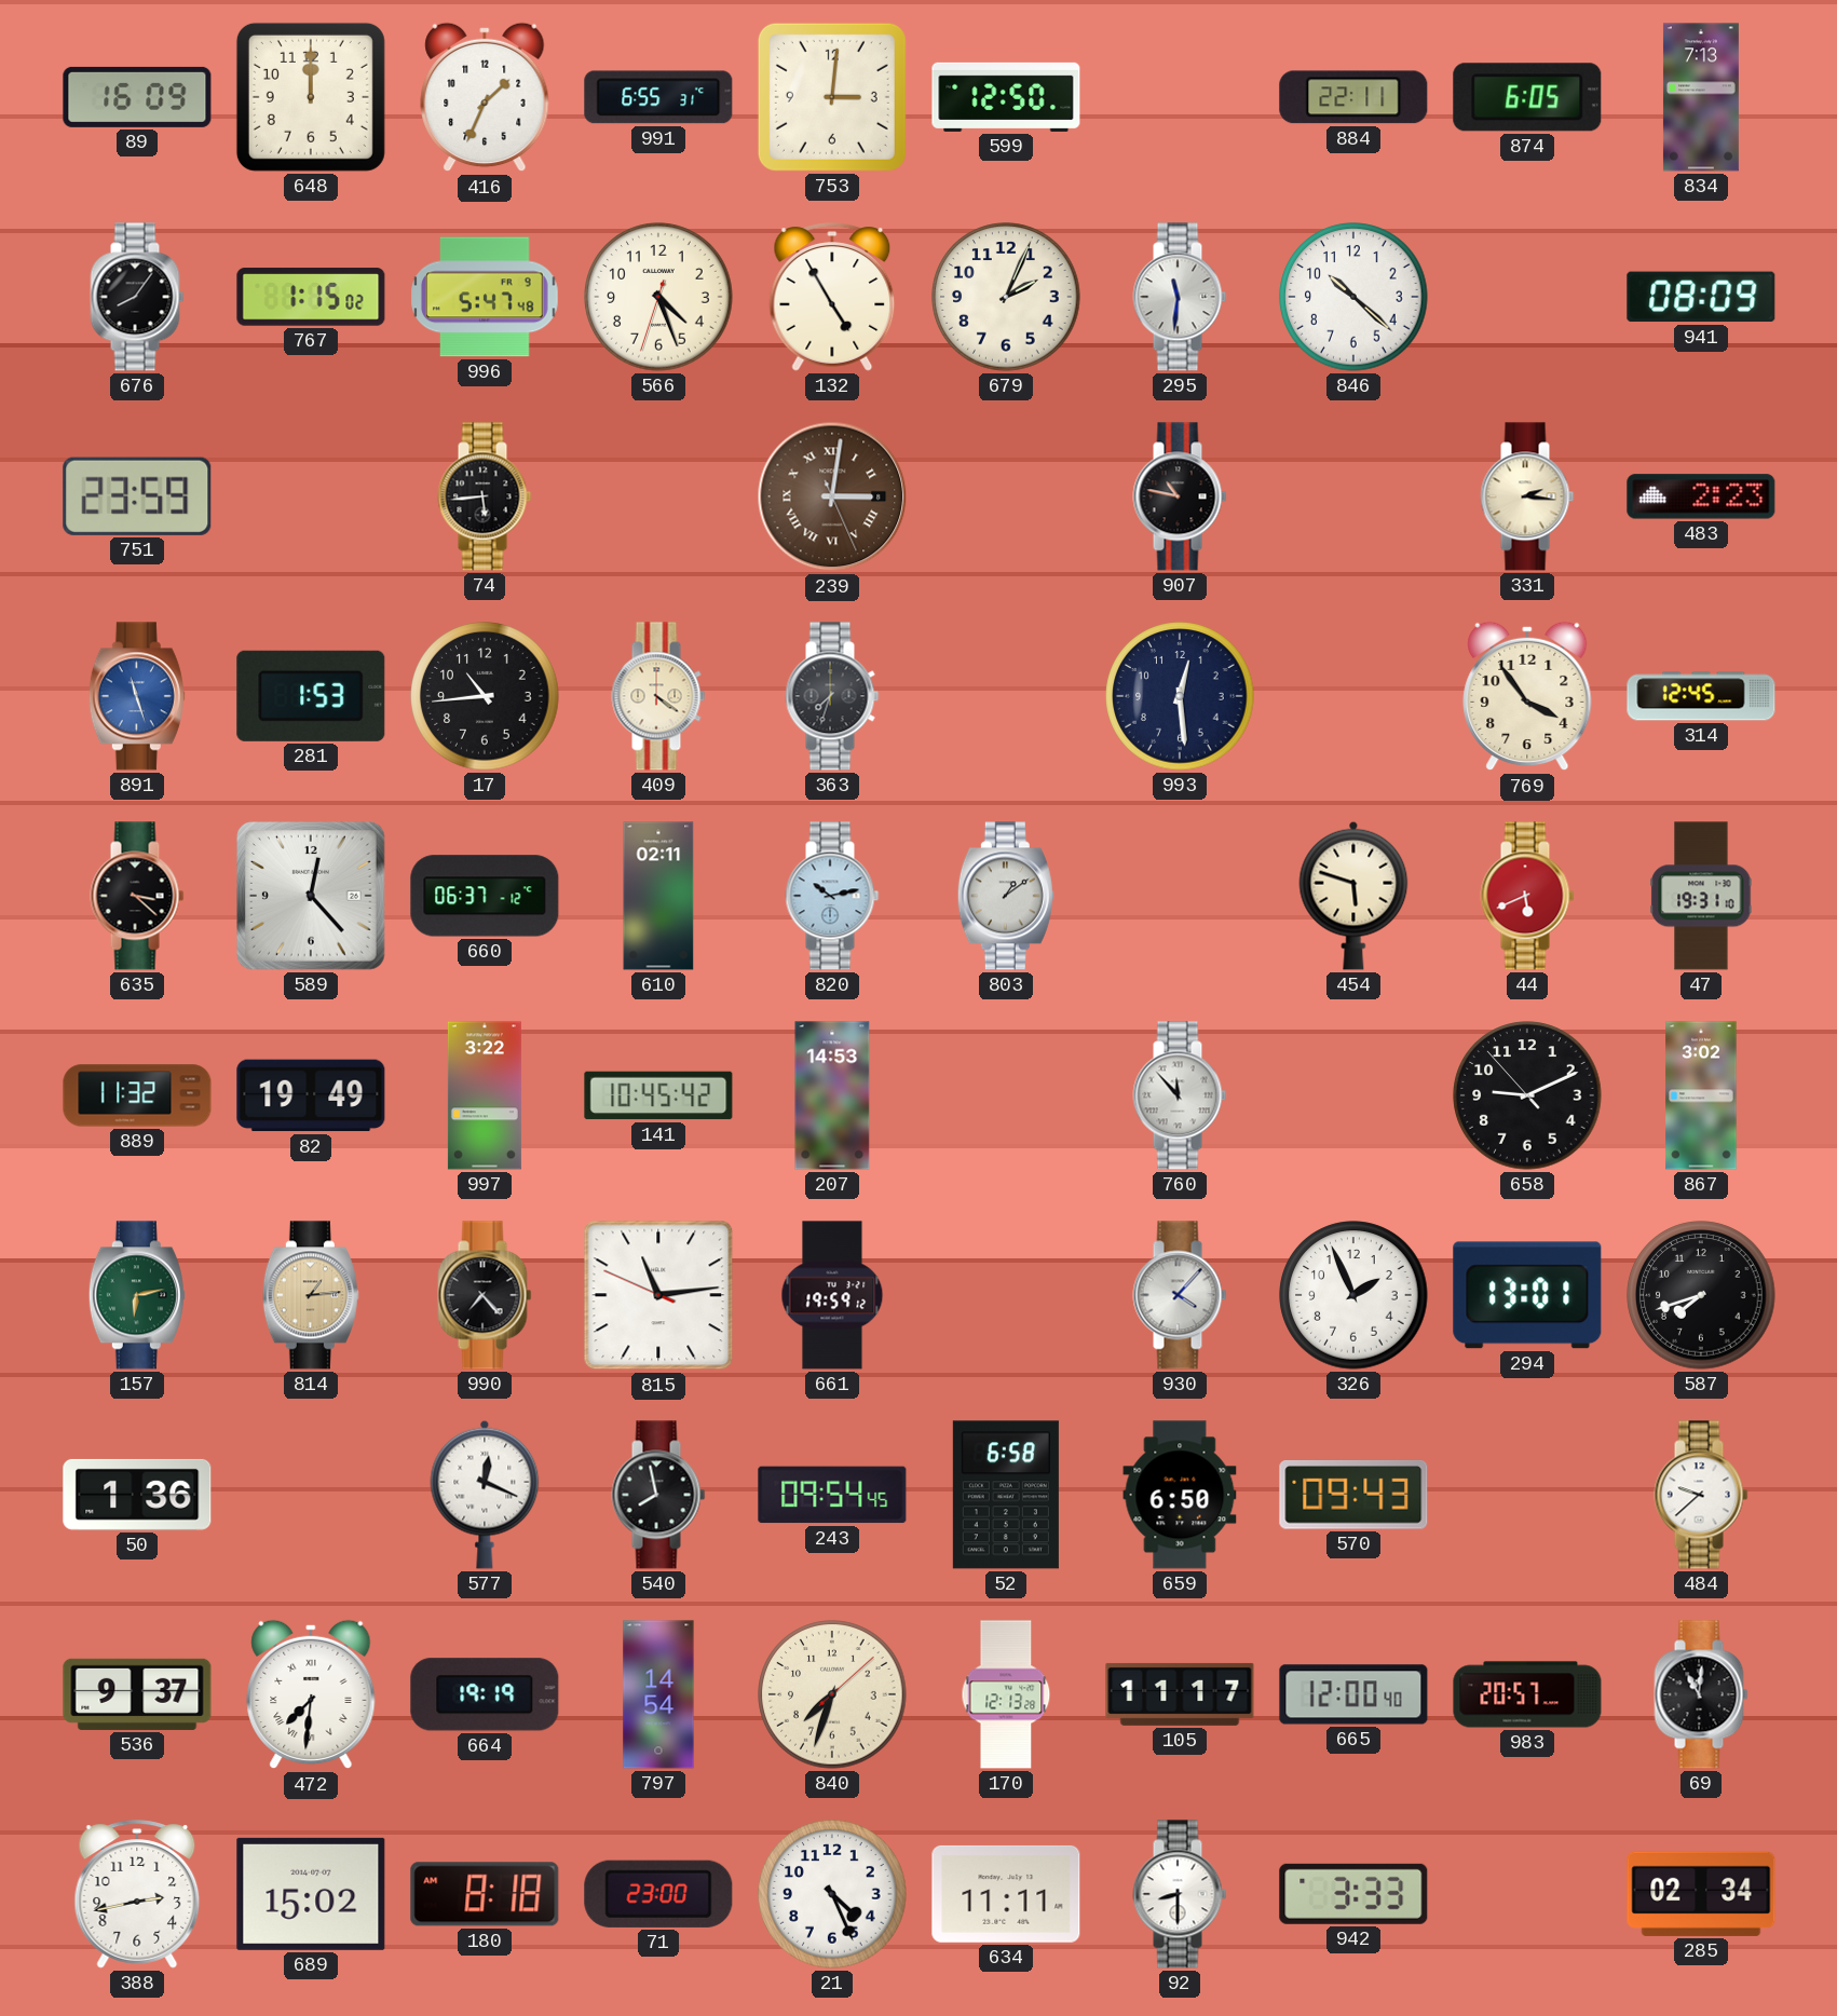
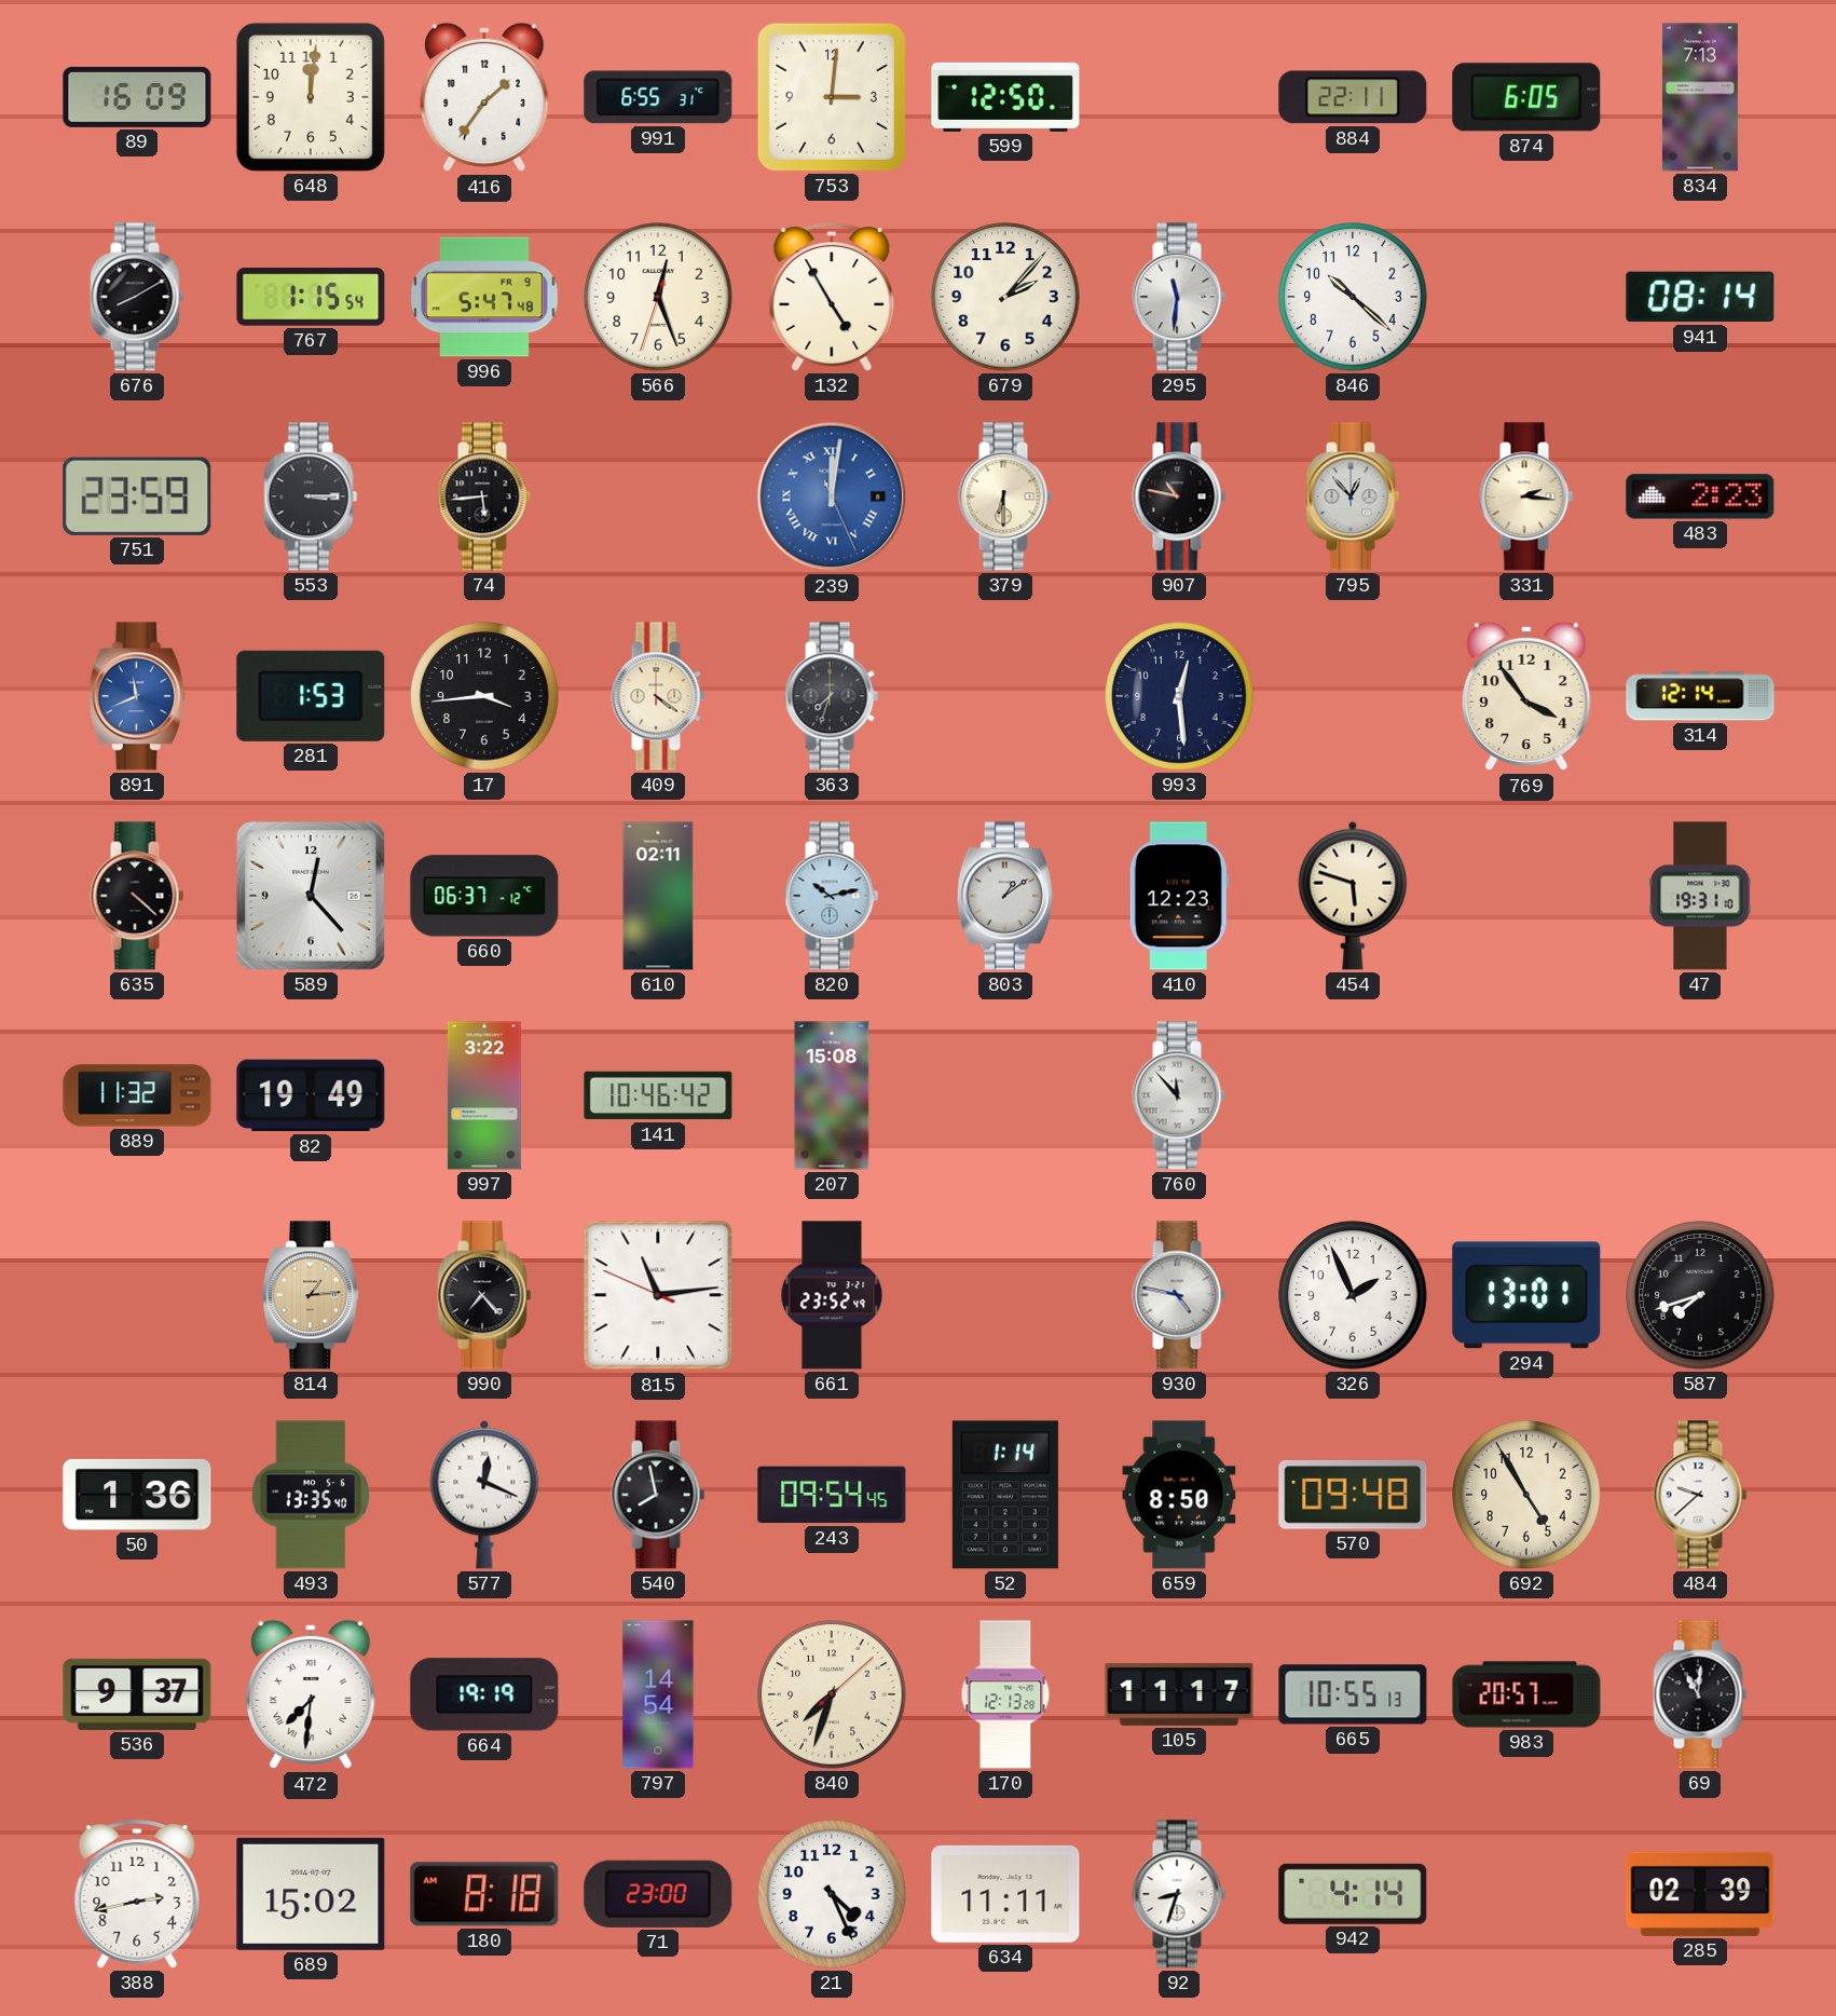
648: 12:00 -> 12:01
416: 1:34 -> 1:36
676: 8:06 -> 8:10
767: 1:15:02 -> 1:15:54
566: 4:26 -> 12:26
679: 2:04 -> 2:07
941: 08:09 -> 08:14
553: none -> 3:15
239: 3:01 -> 12:01
239 dial: brown -> blue
379: none -> 6:30
795: none -> 12:53
891: 11:27 -> 11:41
17: 10:44 -> 3:44
314: 12:45 -> 12:14
635: 3:22 -> 4:22
410: none -> 12:23
44: 5:41 -> none
141: 10:45 -> 10:46
207: 14:53 -> 15:08
658: 9:10 -> none
867: 3:02 -> none
157: 6:13 -> none
661: 19:59 -> 23:52
930: 4:07 -> 4:47
493: none -> 13:35
52: 6:58 -> 1:14
659: 6:50 -> 8:50
570: 09:43 -> 09:48
692: none -> 4:55
665: 12:00 -> 10:55
92: 8:30 -> 8:33
942: 3:33 -> 4:14
285: 02:34 -> 02:39
